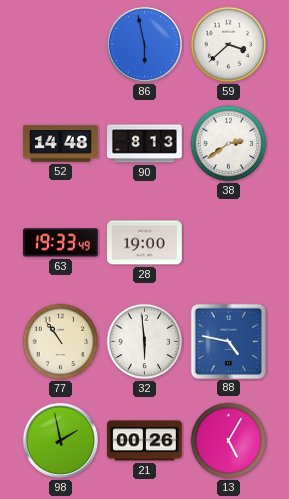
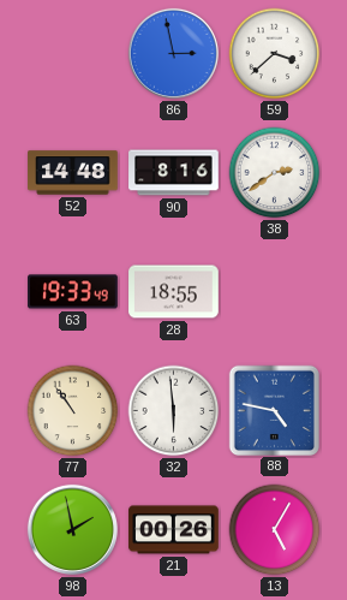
86: 5:58 -> 2:58
90: 8:13 -> 8:16
28: 19:00 -> 18:55
